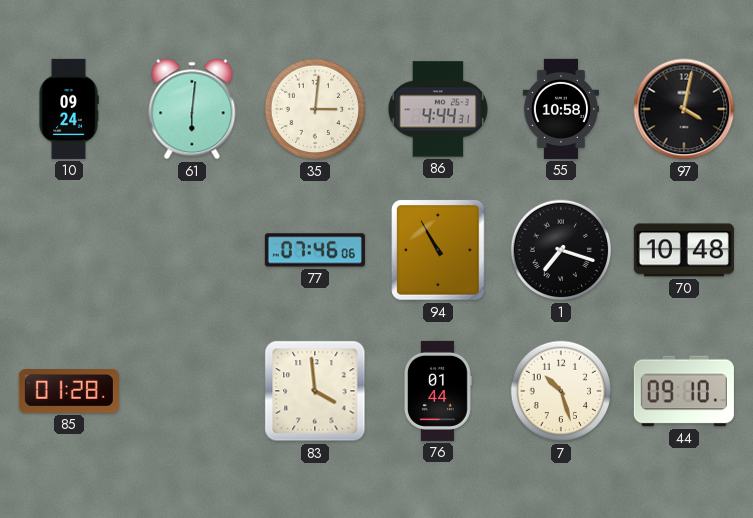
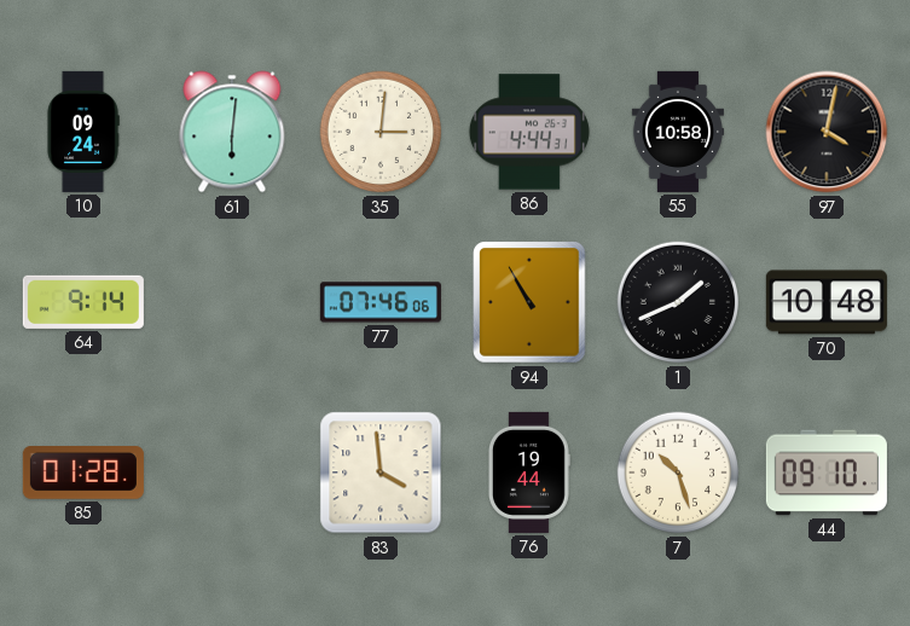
64: none -> 9:14
1: 7:18 -> 1:41
76: 01:44 -> 19:44
